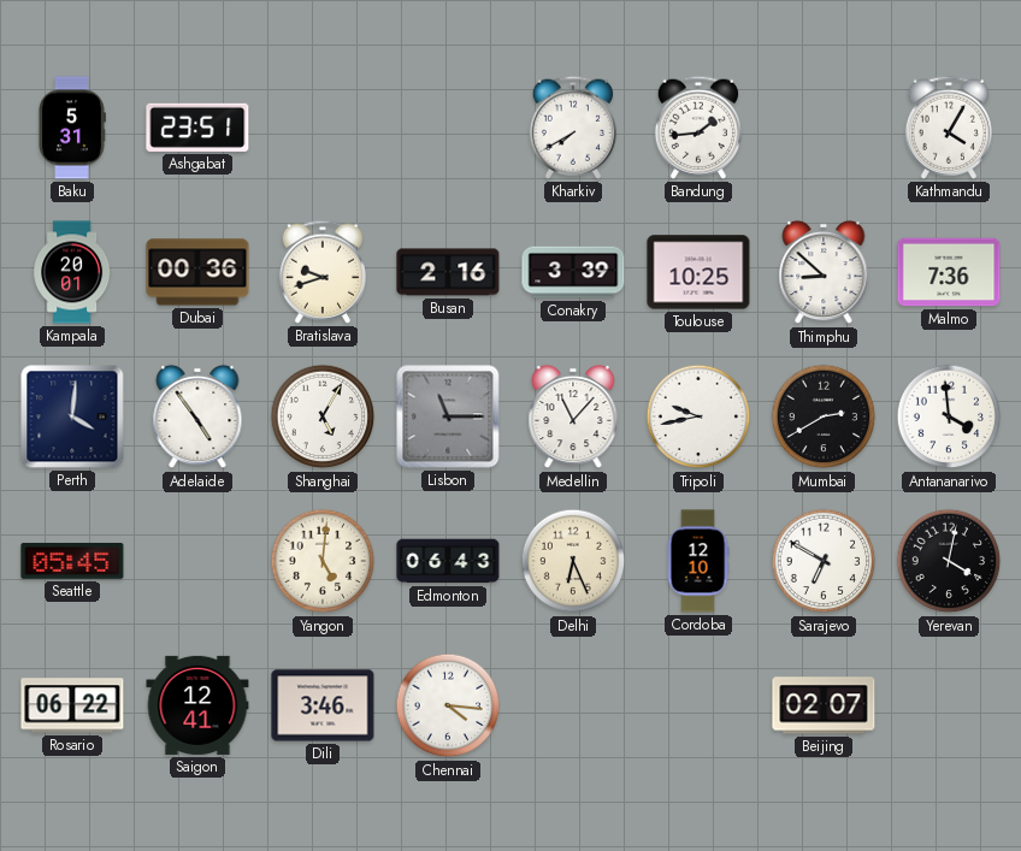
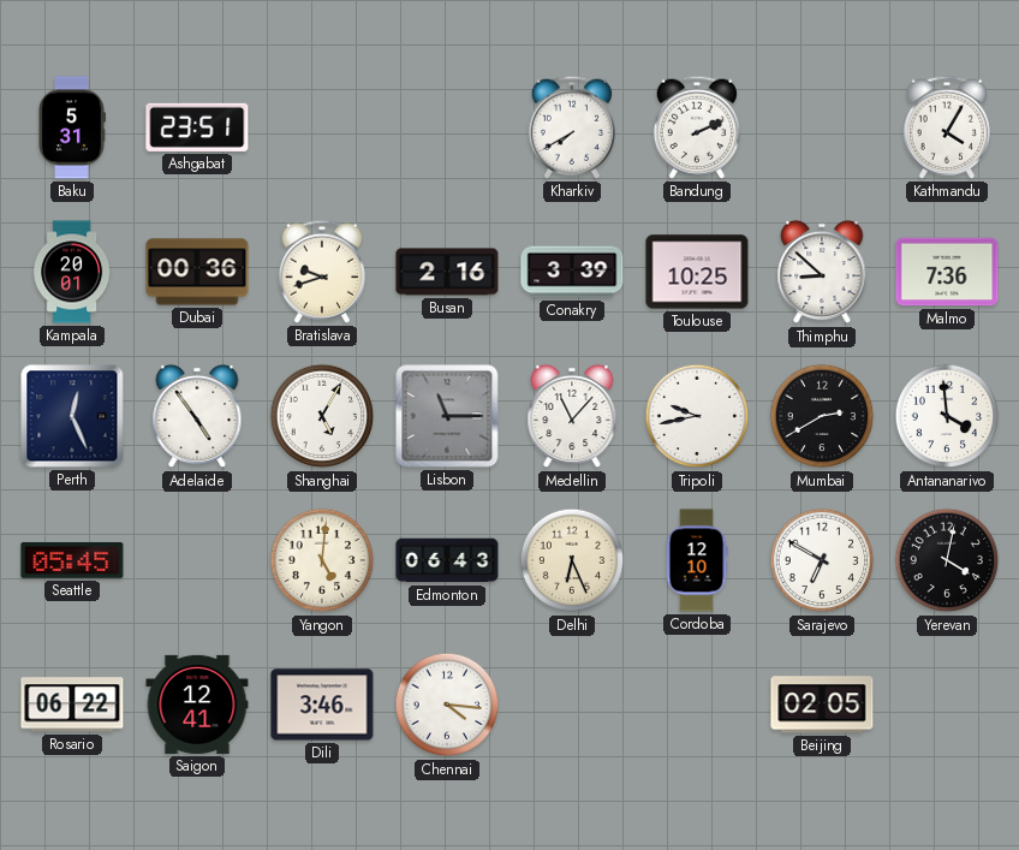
Bandung: 1:44 -> 2:11
Perth: 4:01 -> 12:26
Beijing: 02:07 -> 02:05
